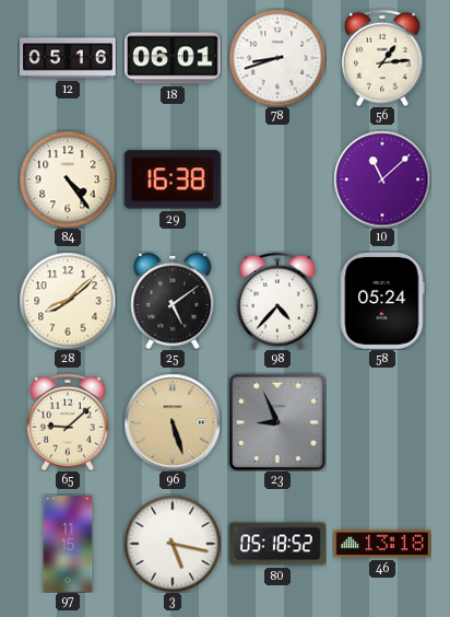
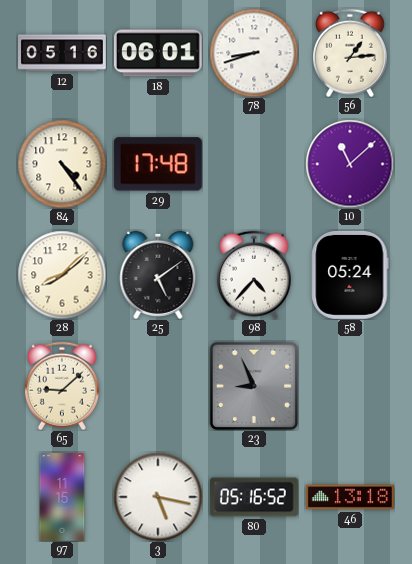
29: 16:38 -> 17:48
96: 5:27 -> none
80: 05:18 -> 05:16
